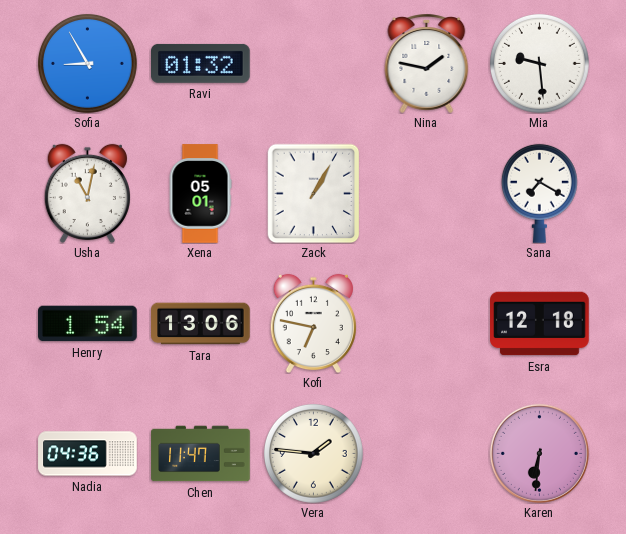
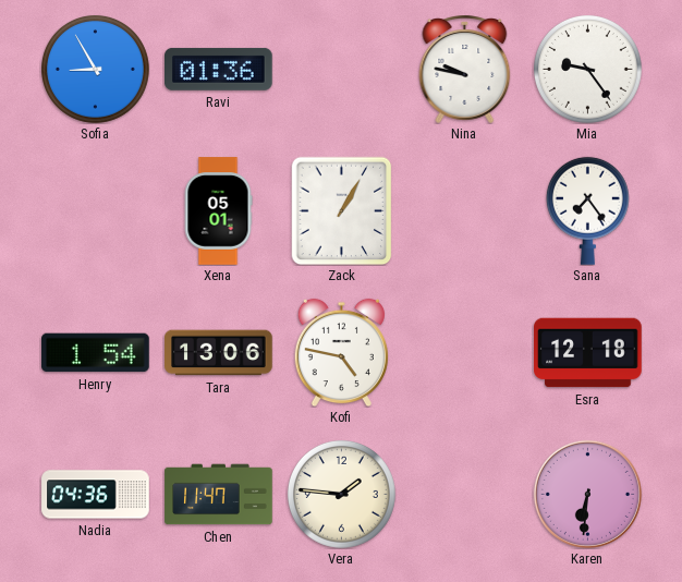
Ravi: 01:32 -> 01:36
Nina: 1:47 -> 9:47
Mia: 9:29 -> 9:24
Usha: 11:02 -> none
Sana: 7:20 -> 7:24
Kofi: 6:47 -> 4:47
